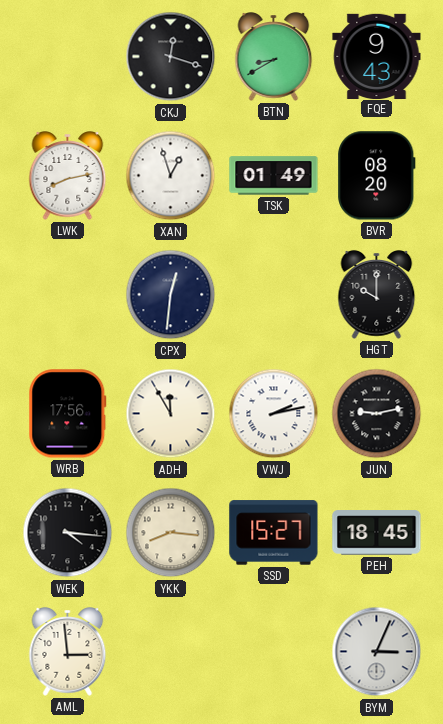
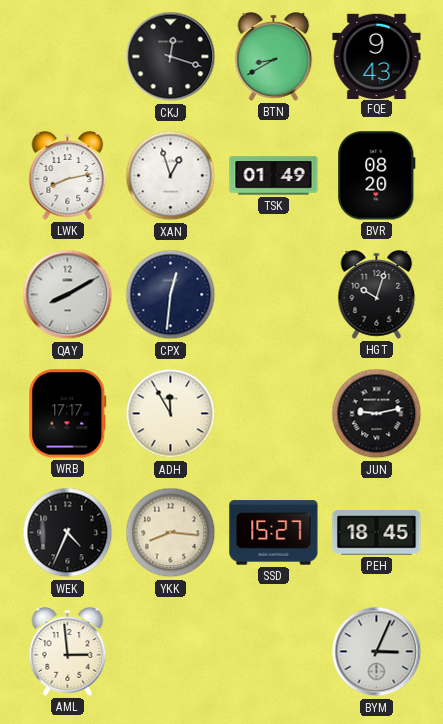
QAY: none -> 8:10
HGT: 10:00 -> 10:03
WRB: 17:56 -> 17:17
VWJ: 2:13 -> none
WEK: 4:16 -> 4:34
